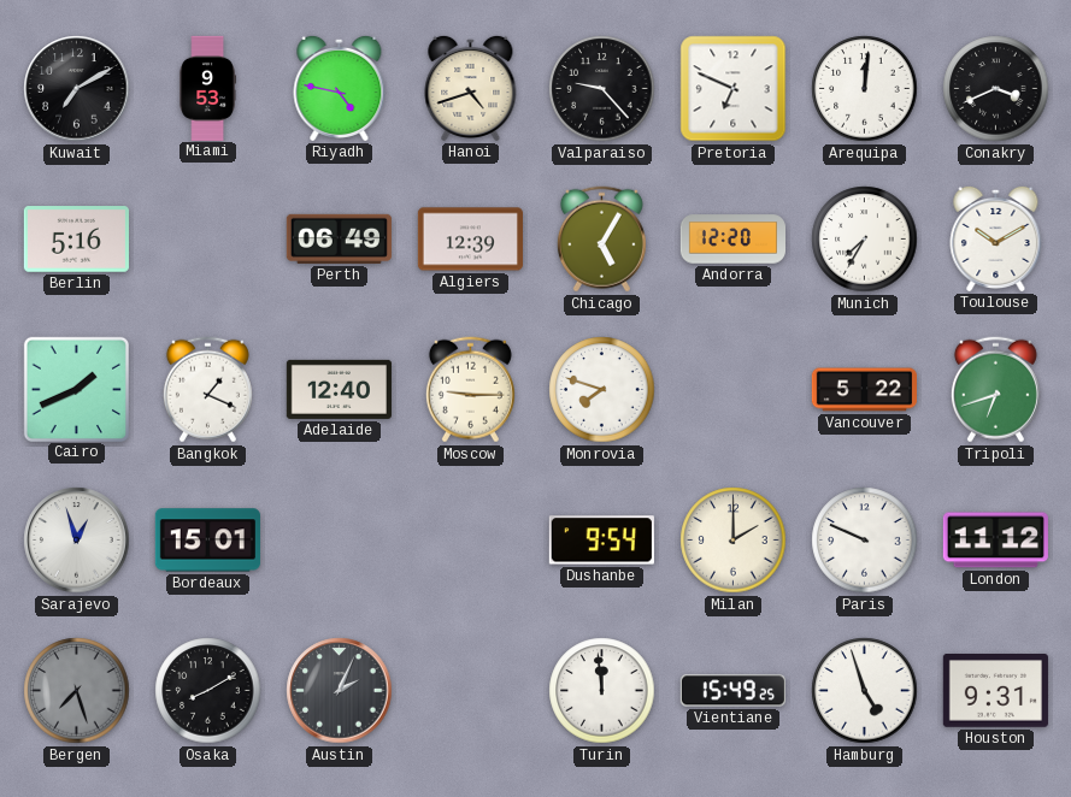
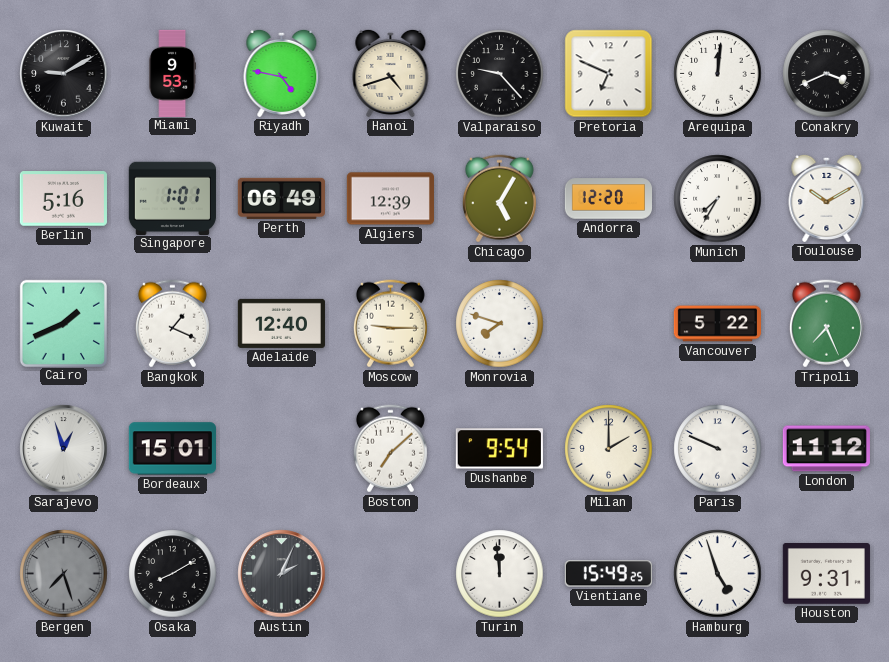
Kuwait: 7:10 -> 9:10
Singapore: none -> 1:01
Tripoli: 6:42 -> 7:26
Boston: none -> 7:08
